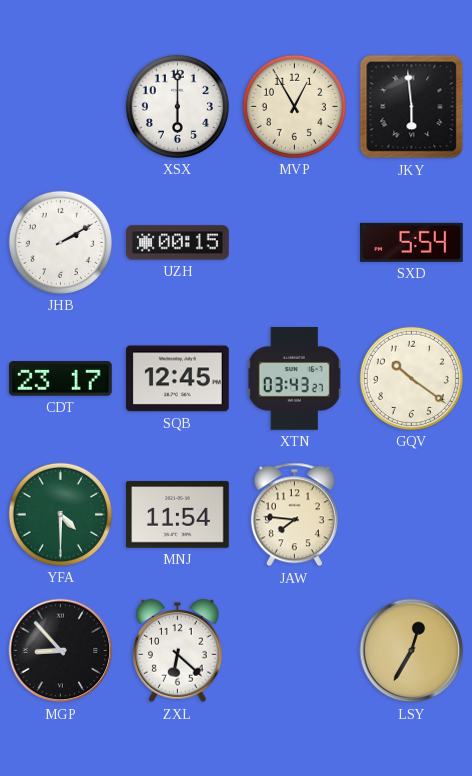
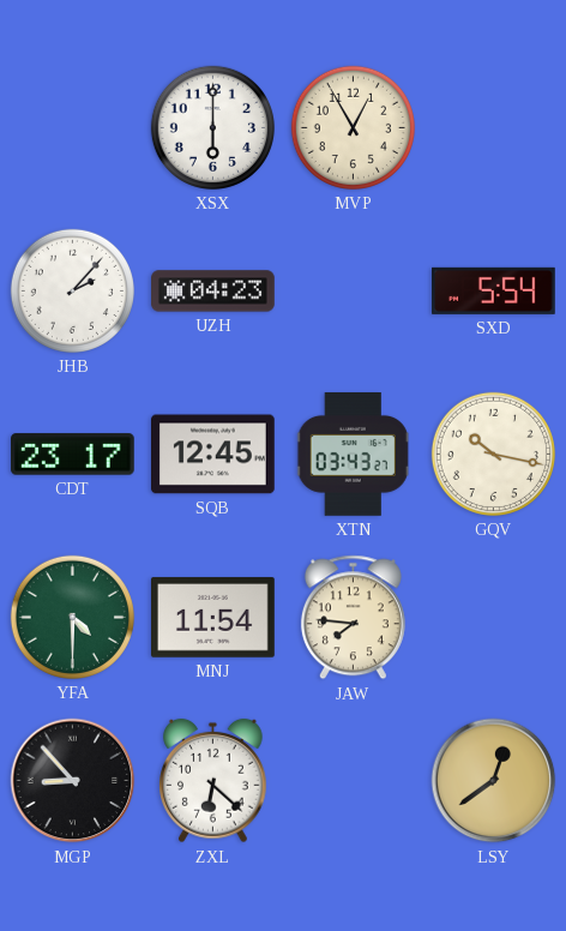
JKY: 5:59 -> none
JHB: 2:10 -> 2:07
UZH: 00:15 -> 04:23
GQV: 10:21 -> 10:17
LSY: 12:35 -> 12:39
